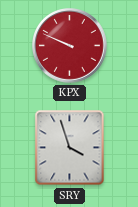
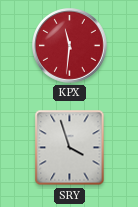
KPX: 9:49 -> 11:31
